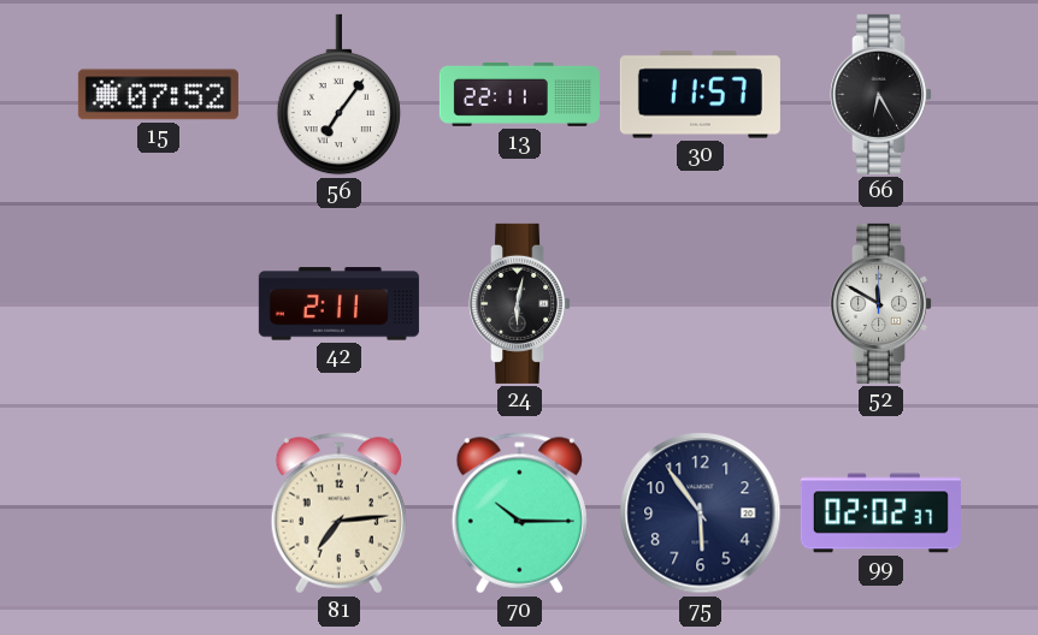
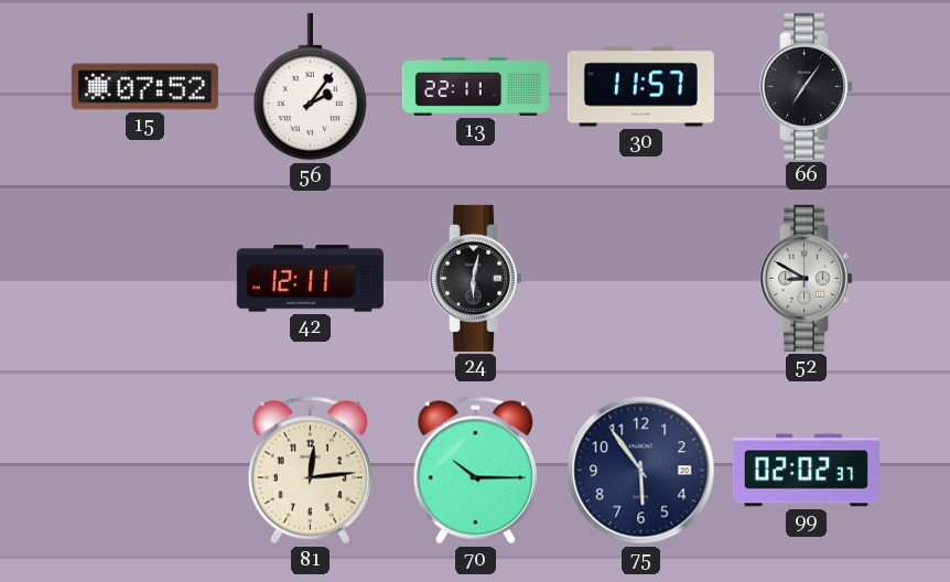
56: 7:06 -> 2:06
66: 6:25 -> 7:06
42: 2:11 -> 12:11
52: 11:50 -> 8:50
81: 7:14 -> 12:14
